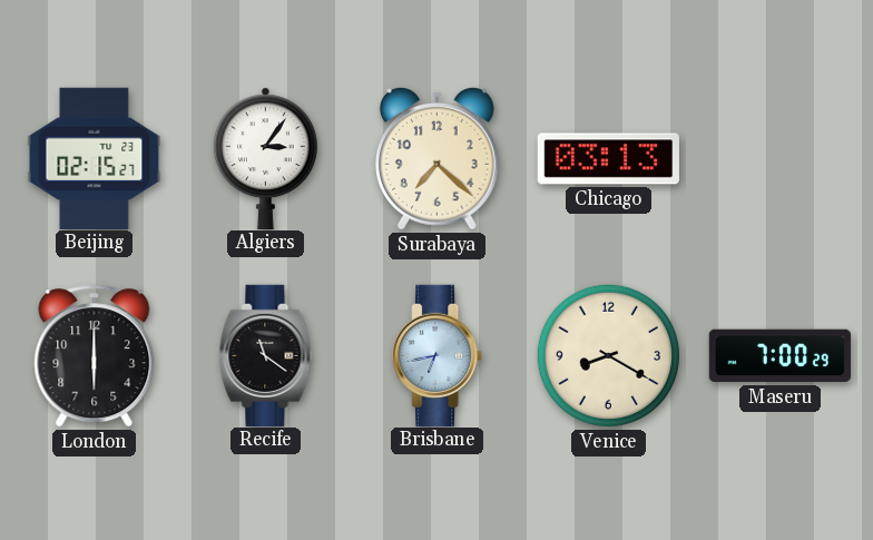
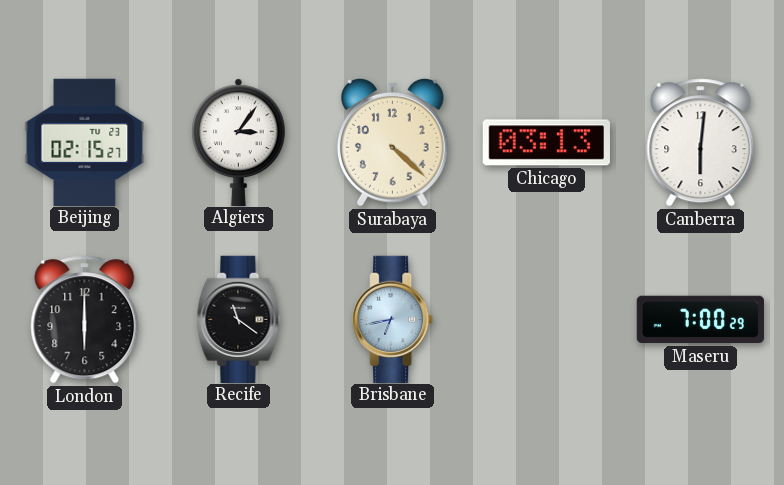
Surabaya: 7:22 -> 4:22
Canberra: none -> 6:01
Venice: 8:20 -> none
